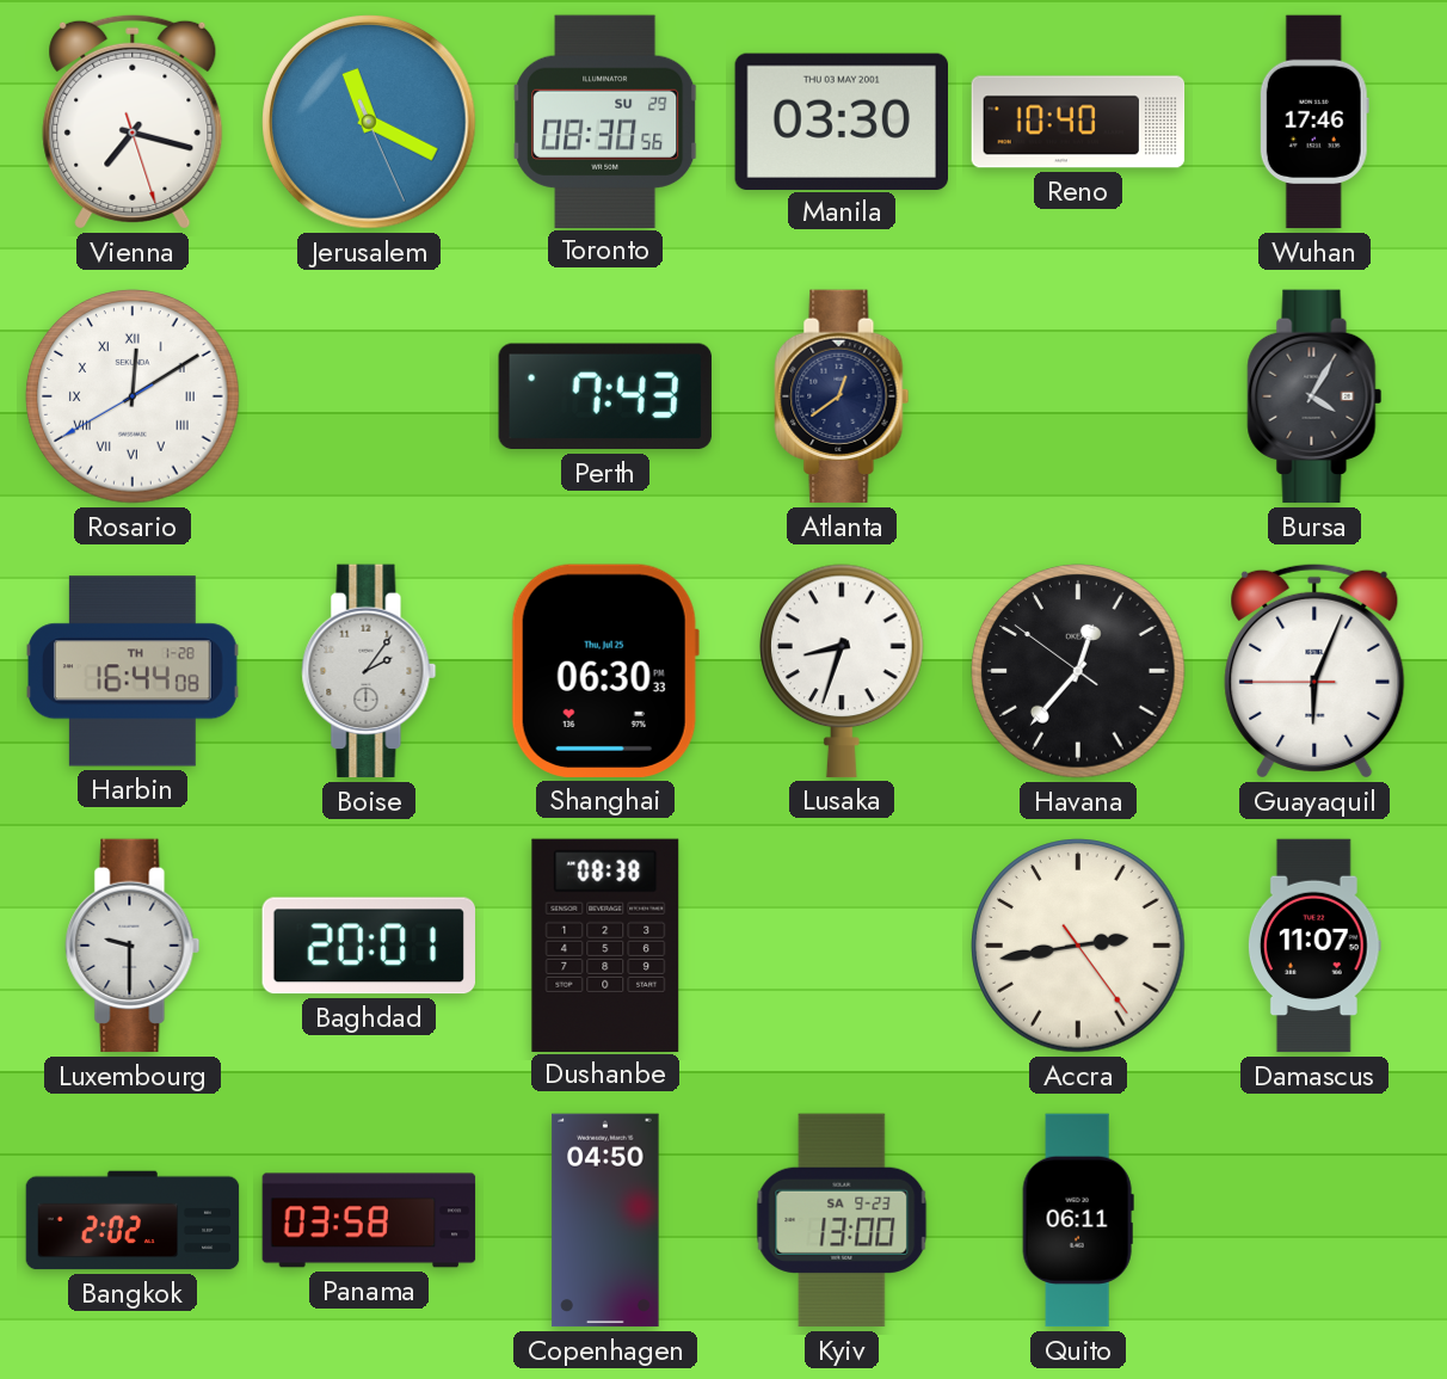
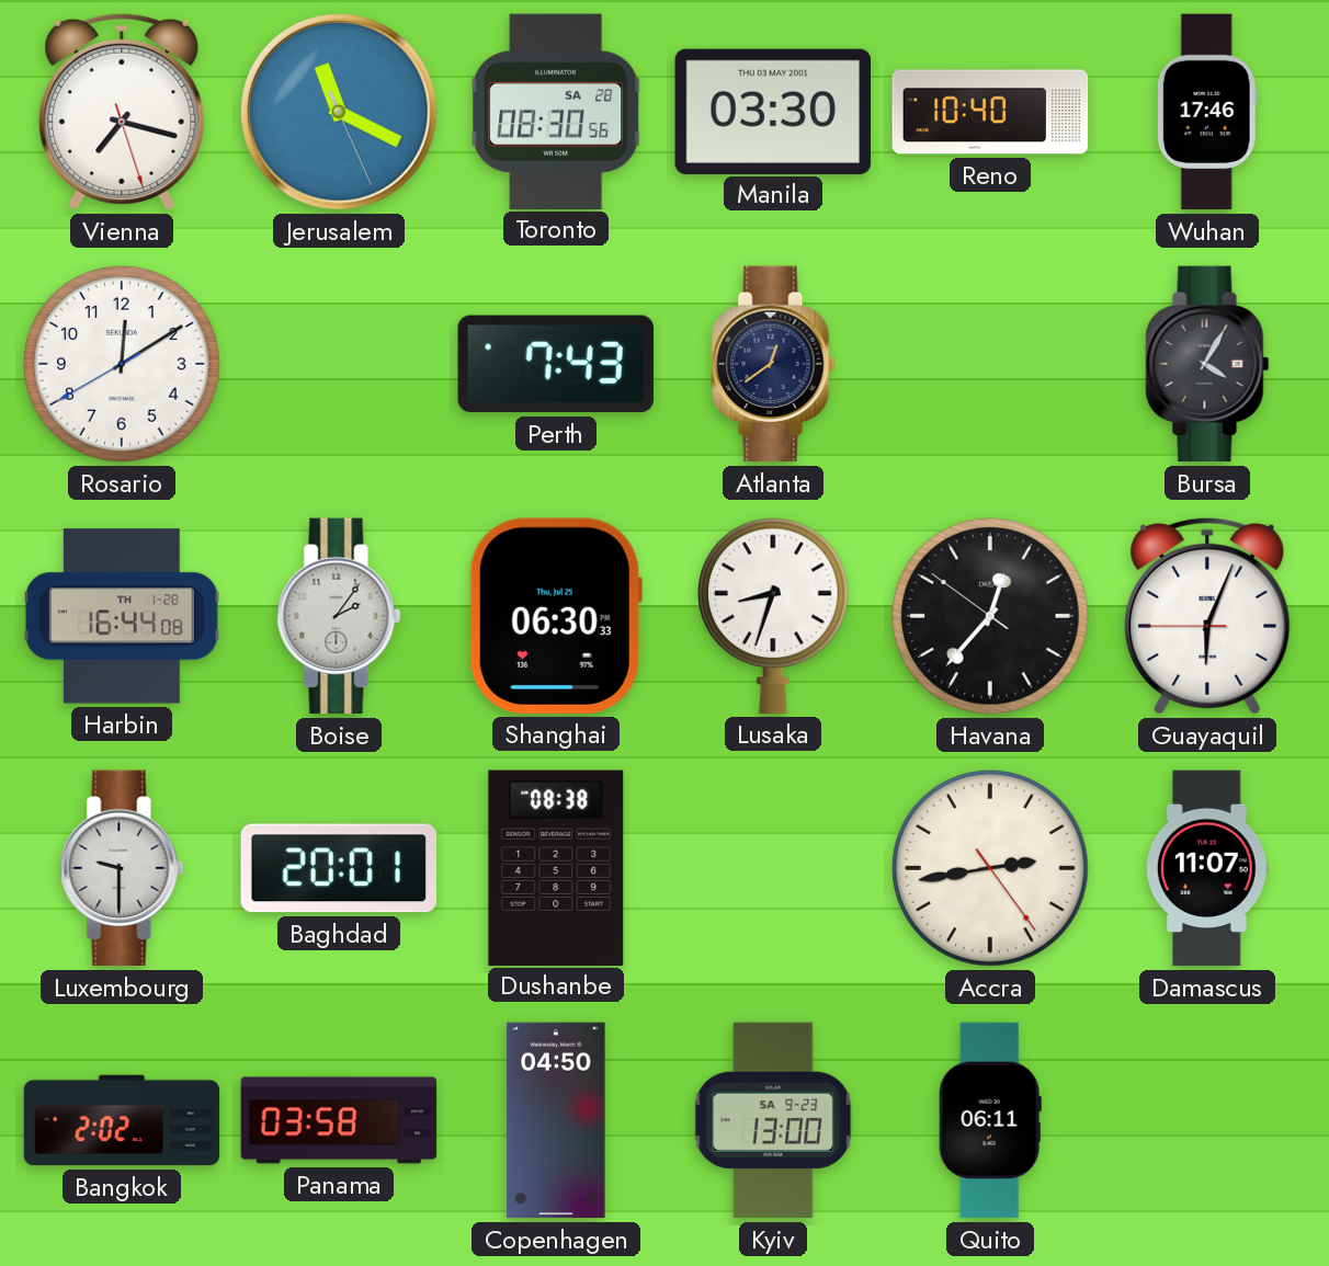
Toronto date: SU 29 -> SA 28
Rosario numerals: Roman -> Arabic
